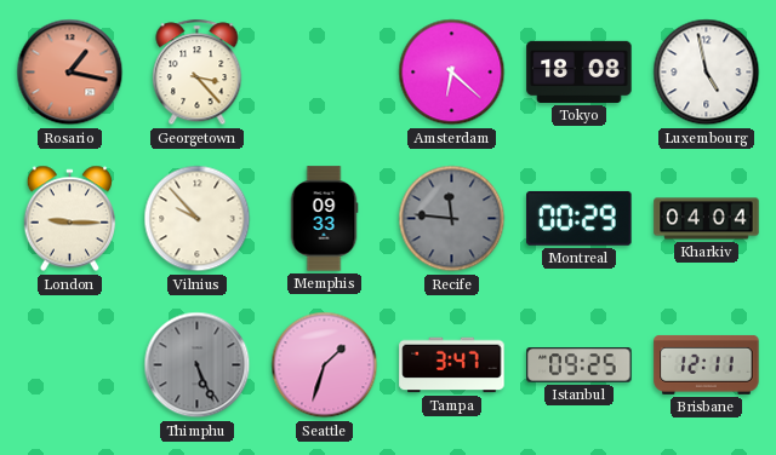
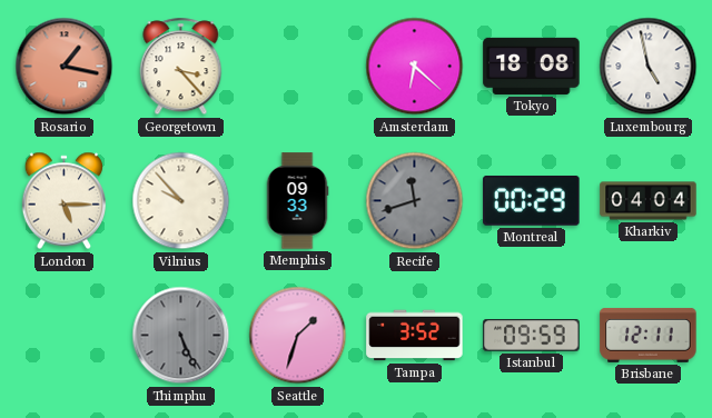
London: 9:15 -> 5:15
Recife: 11:46 -> 11:42
Tampa: 3:47 -> 3:52
Istanbul: 09:25 -> 09:59
